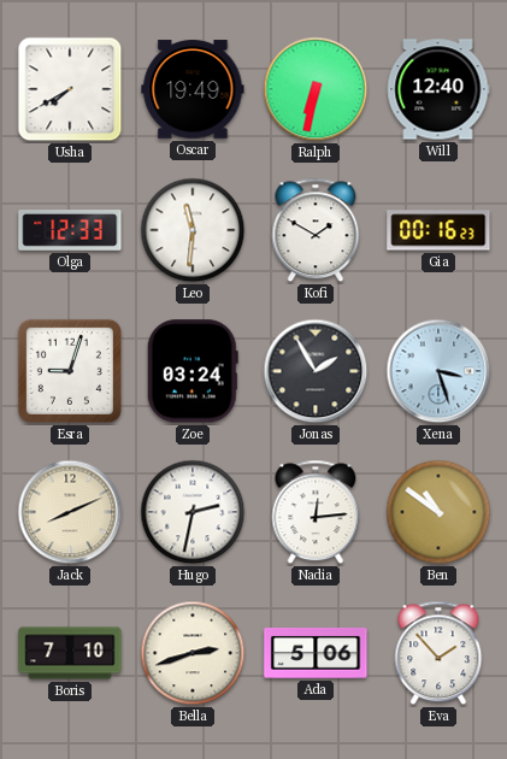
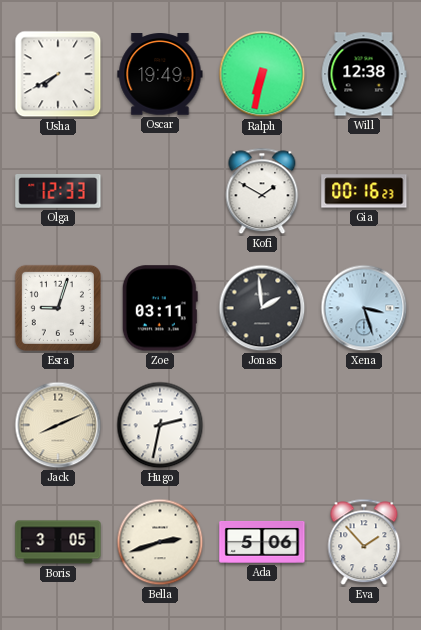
Will: 12:40 -> 12:38
Leo: 11:31 -> none
Zoe: 03:24 -> 03:11
Jonas: 1:55 -> 1:59
Nadia: 12:14 -> none
Ben: 10:51 -> none
Boris: 7:10 -> 3:05
